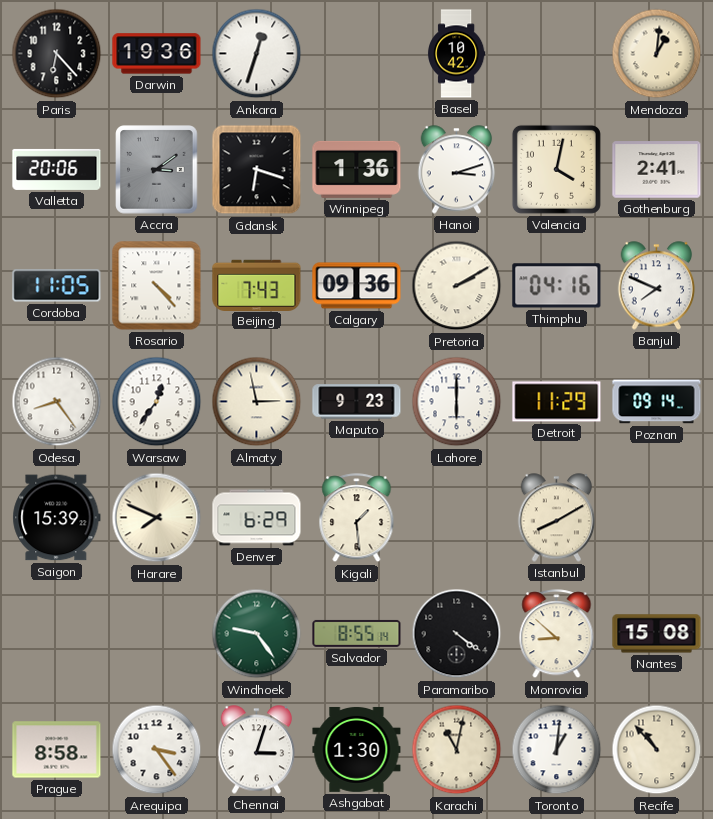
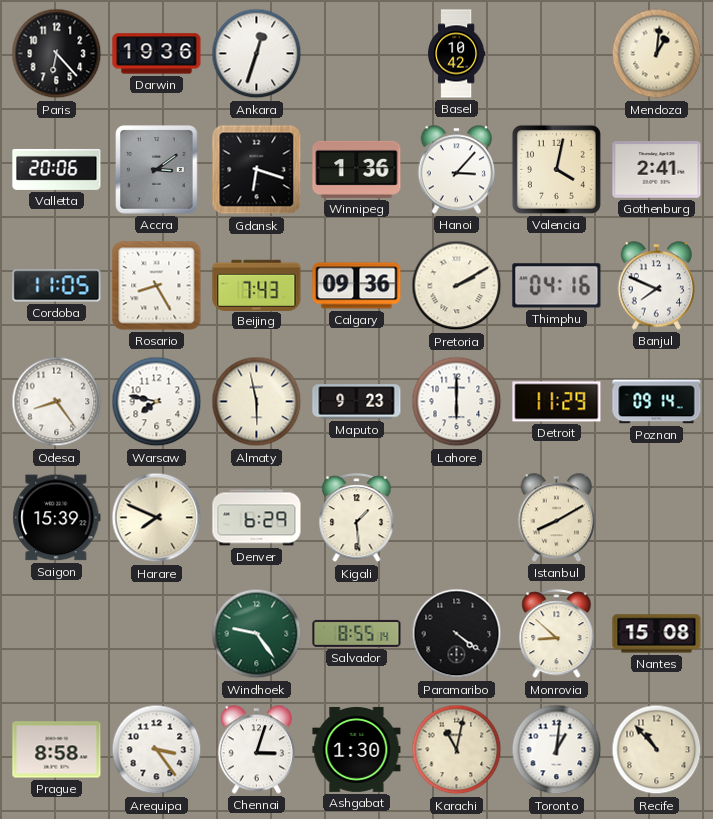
Hanoi: 3:12 -> 3:07
Rosario: 4:23 -> 8:25
Warsaw: 12:36 -> 7:47
Almaty: 2:58 -> 5:58
